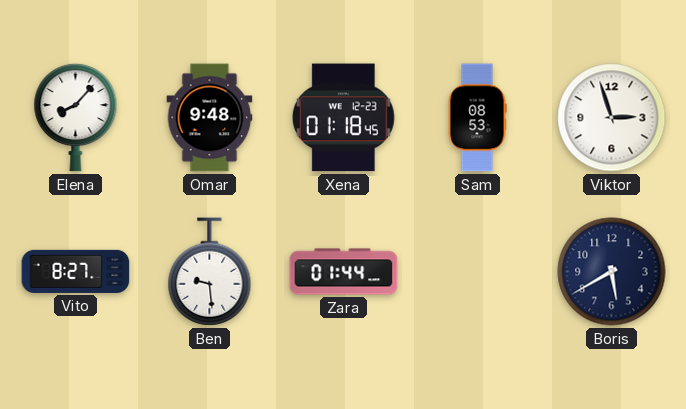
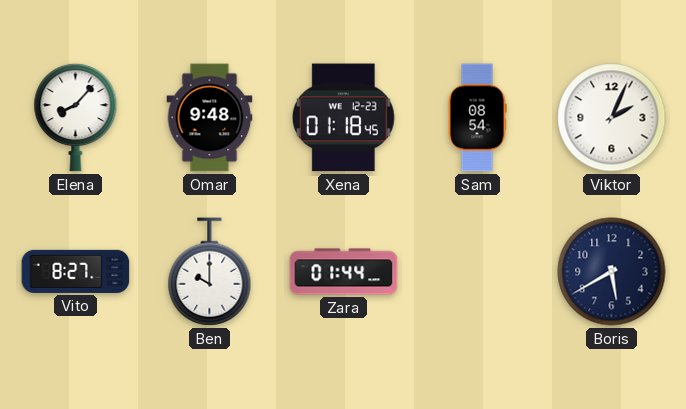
Sam: 08:53 -> 08:54
Viktor: 2:57 -> 2:04
Ben: 9:29 -> 10:00
